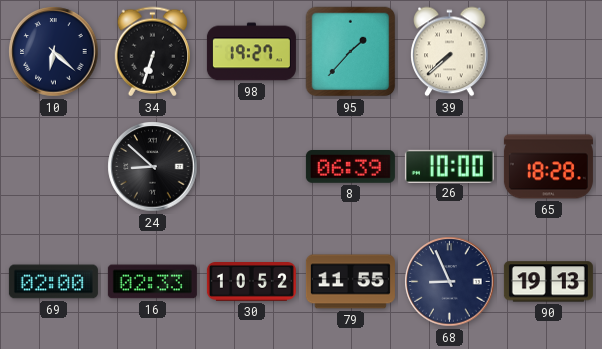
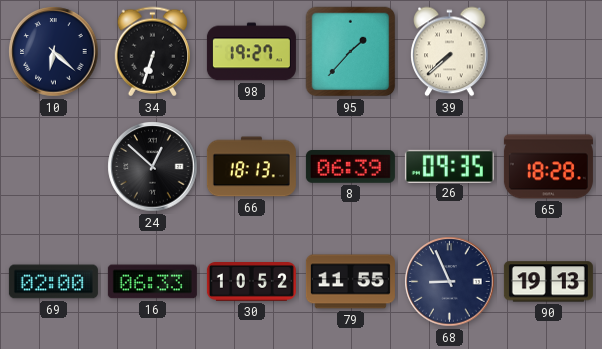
24: 8:52 -> 12:52
66: none -> 18:13
26: 10:00 -> 09:35
16: 02:33 -> 06:33
